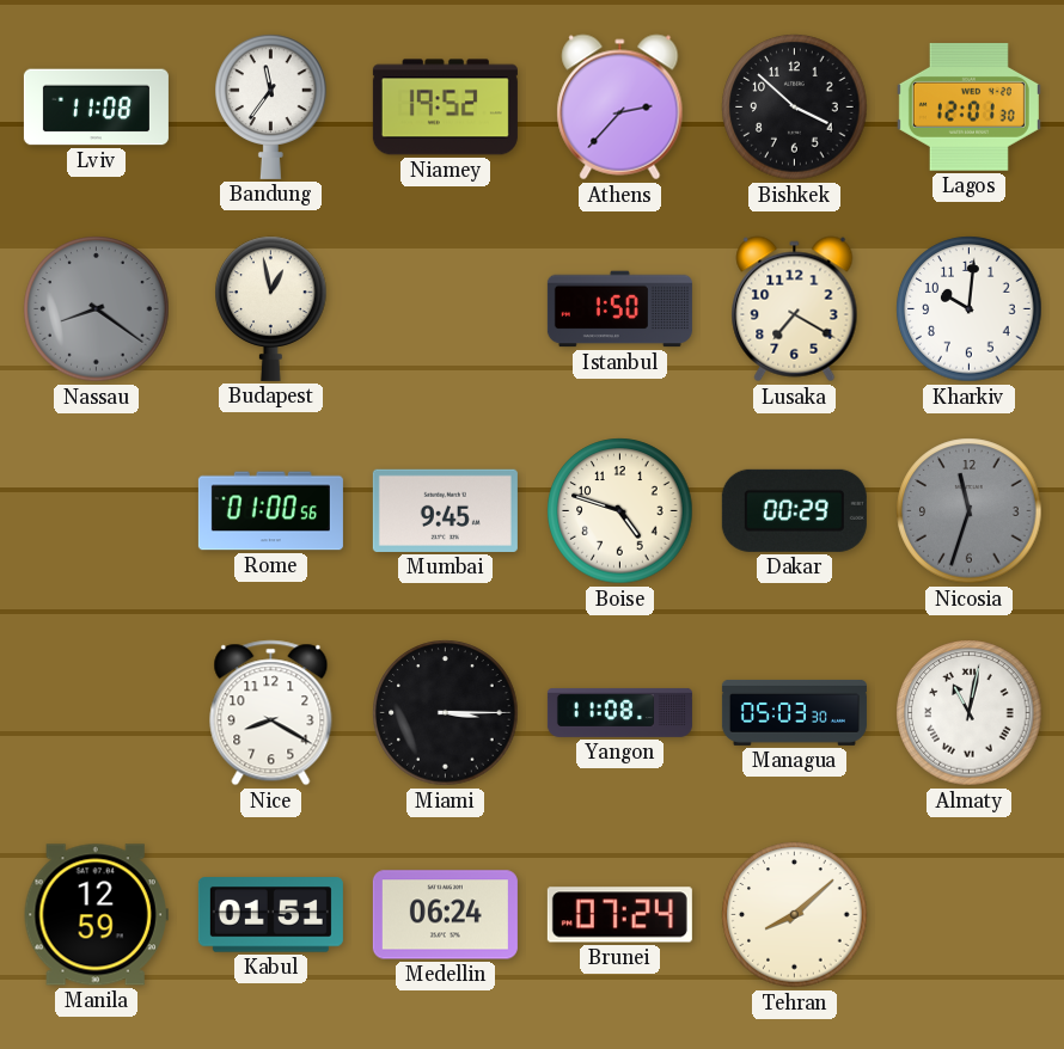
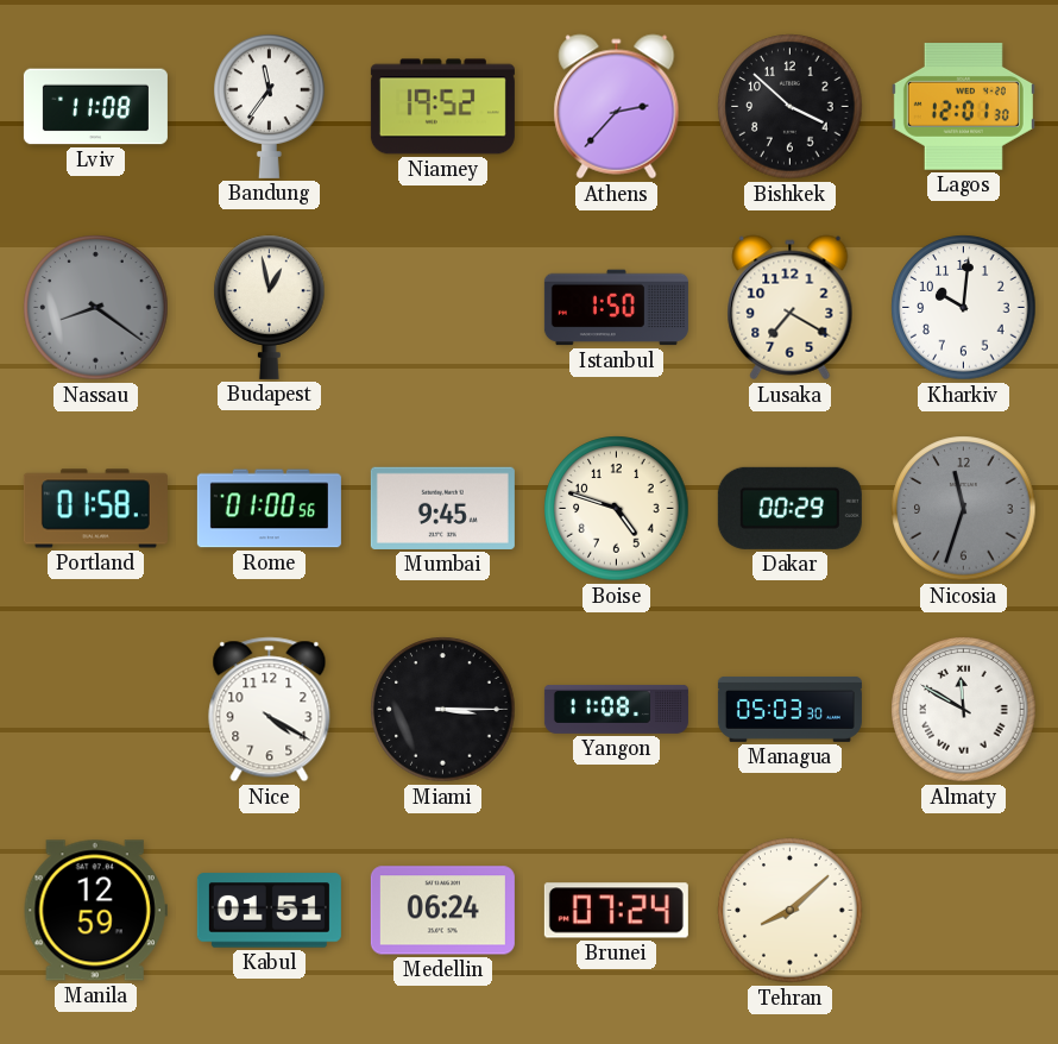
Portland: none -> 01:58
Nice: 8:20 -> 4:20
Almaty: 11:02 -> 11:50
